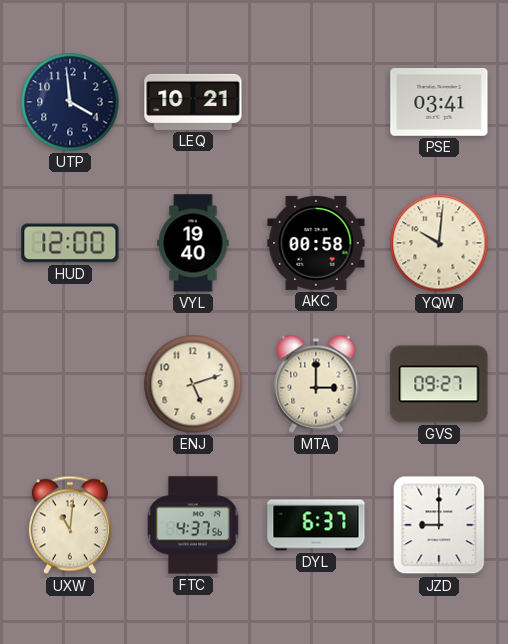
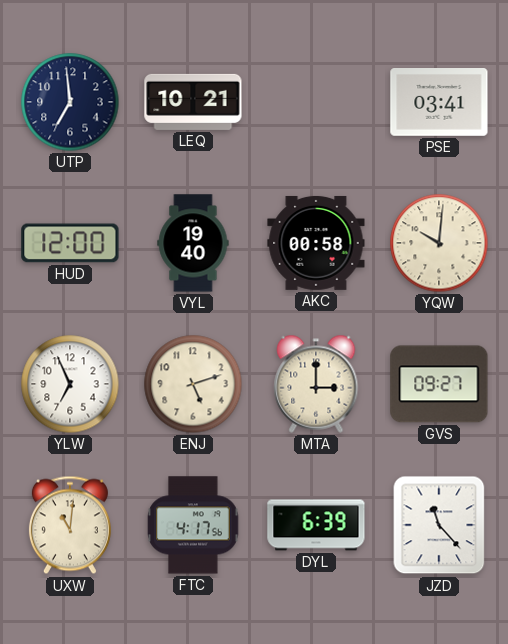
UTP: 3:59 -> 6:59
YLW: none -> 6:56
FTC: 4:37 -> 4:17
DYL: 6:37 -> 6:39
JZD: 9:00 -> 11:23
